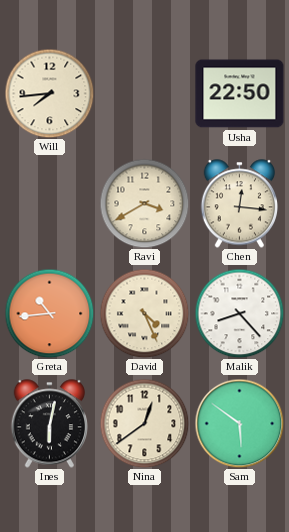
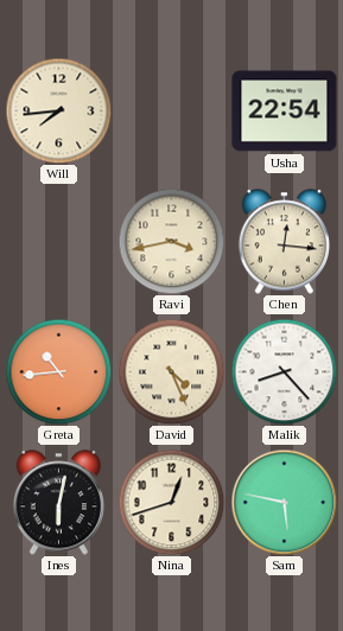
Usha: 22:50 -> 22:54
Ravi: 3:40 -> 3:43
Nina: 12:39 -> 12:42
Sam: 5:51 -> 5:47
